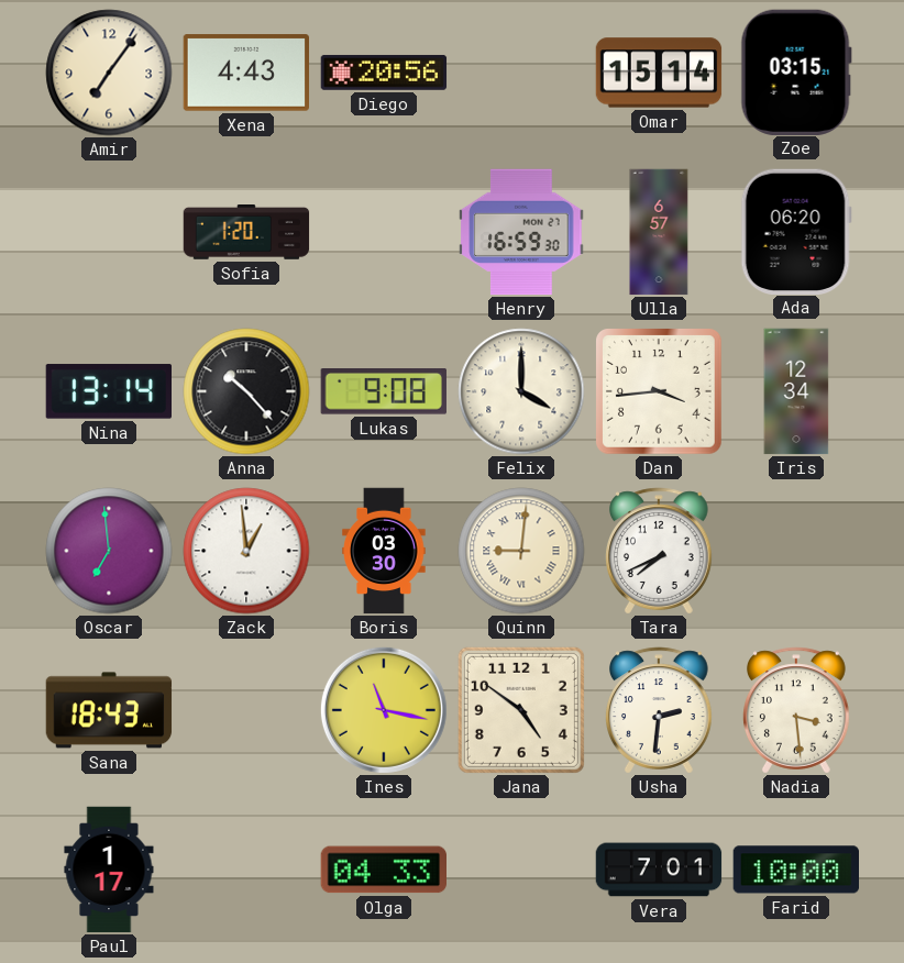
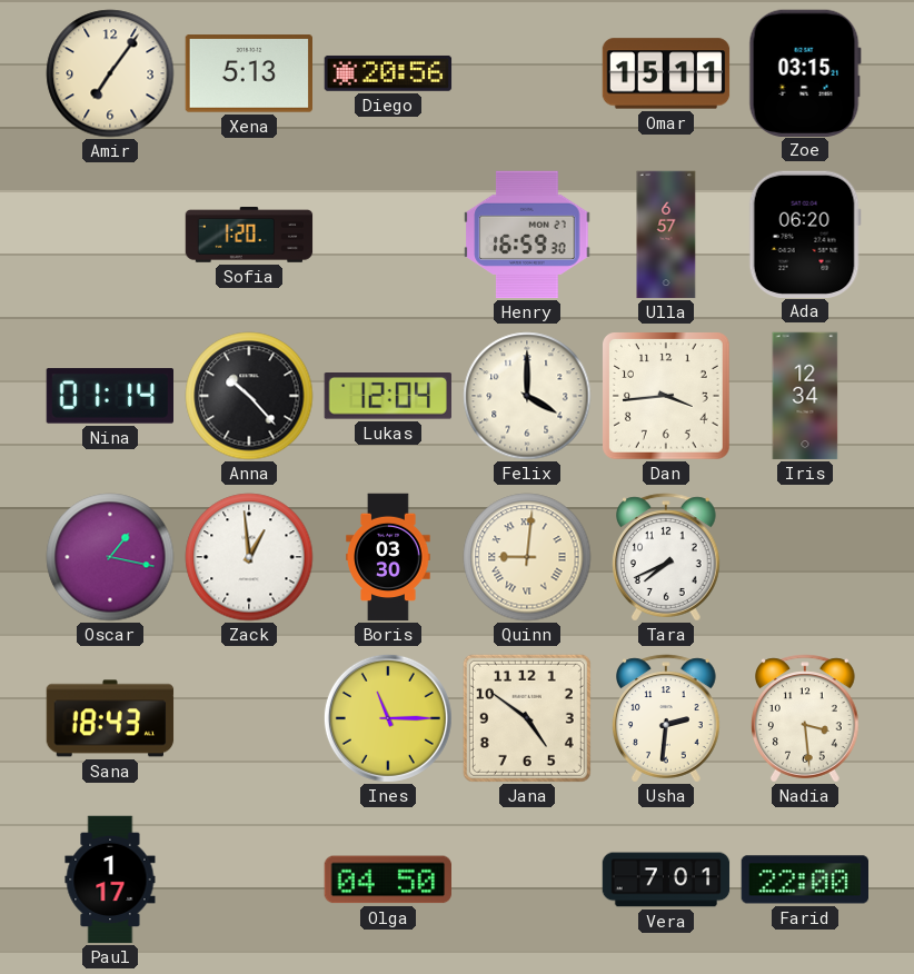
Xena: 4:43 -> 5:13
Omar: 15:14 -> 15:11
Nina: 13:14 -> 01:14
Lukas: 9:08 -> 12:04
Oscar: 6:59 -> 1:17
Ines: 11:17 -> 11:15
Olga: 04:33 -> 04:50
Farid: 10:00 -> 22:00
